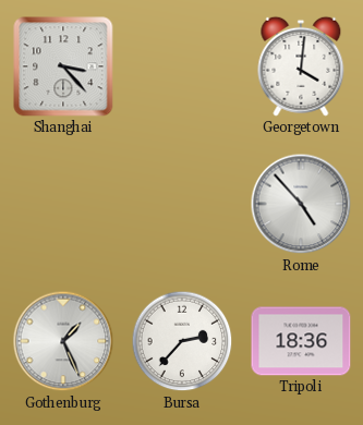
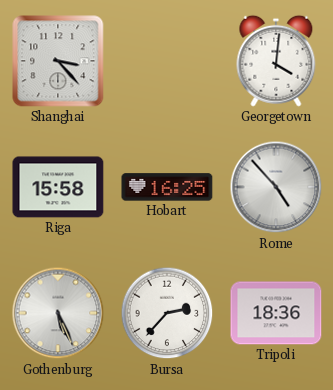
Riga: none -> 15:58
Hobart: none -> 16:25
Gothenburg: 1:26 -> 5:26
